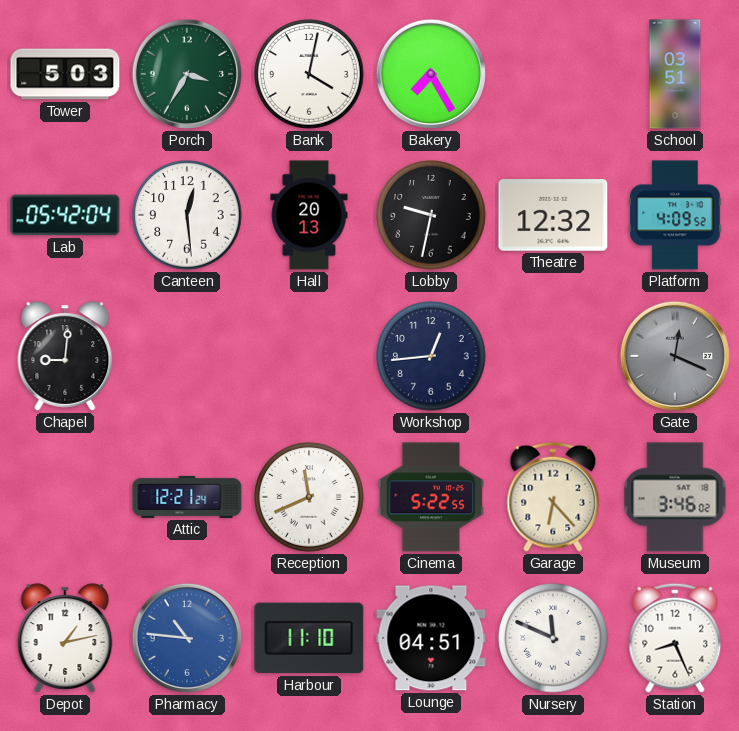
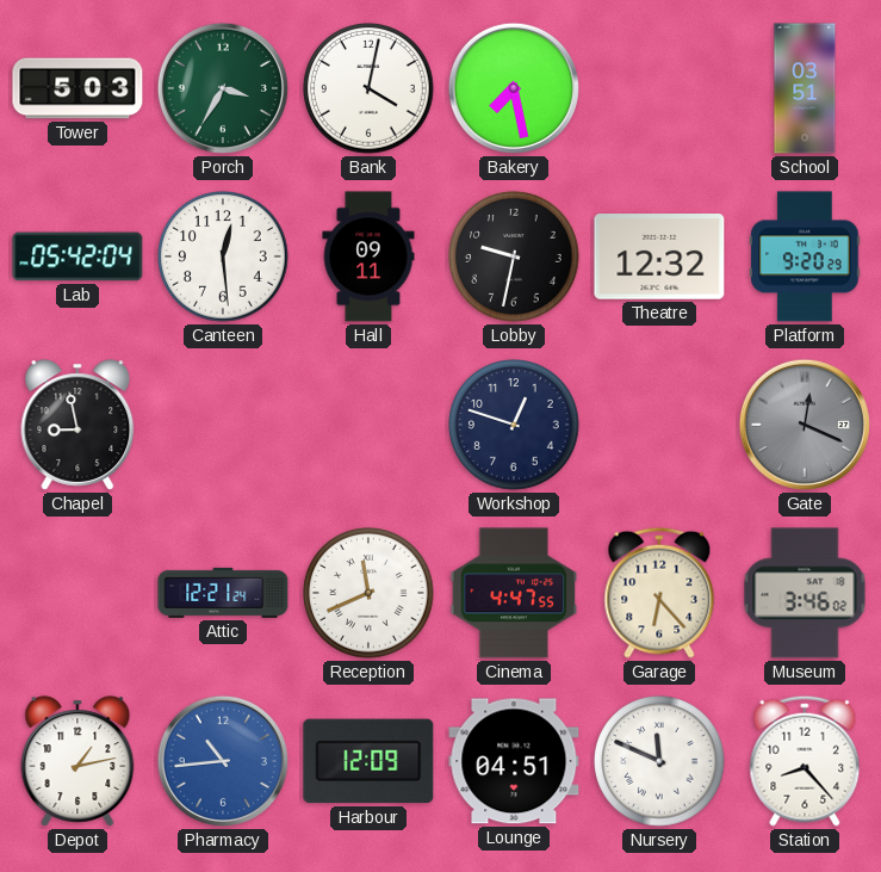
Bakery: 7:25 -> 7:28
Hall: 20:13 -> 09:11
Platform: 4:09 -> 9:20
Chapel: 9:01 -> 8:58
Workshop: 12:44 -> 12:48
Cinema: 5:22 -> 4:47
Pharmacy: 10:46 -> 10:44
Harbour: 11:10 -> 12:09
Station: 8:26 -> 8:23
